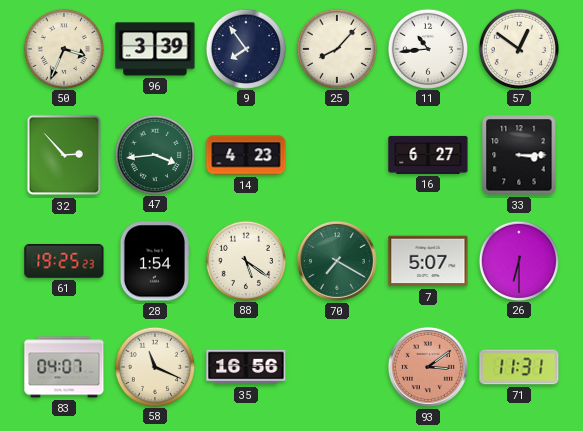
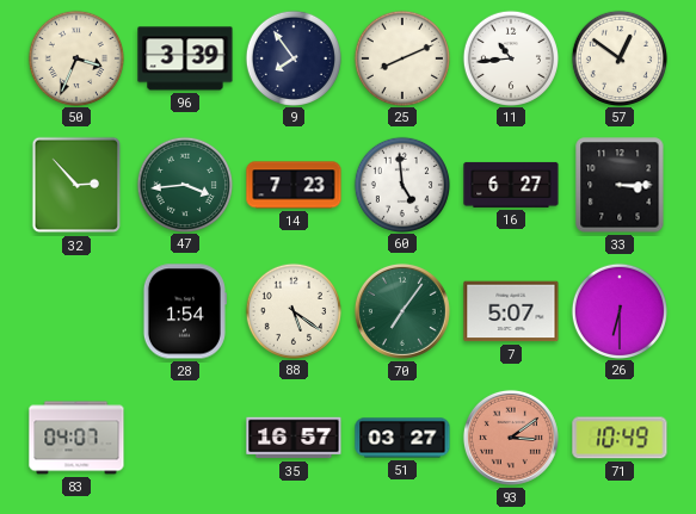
25: 8:07 -> 8:11
14: 4:23 -> 7:23
60: none -> 4:59
61: 19:25 -> none
70: 7:20 -> 7:06
58: 11:19 -> none
35: 16:56 -> 16:57
51: none -> 03:27
71: 11:31 -> 10:49
